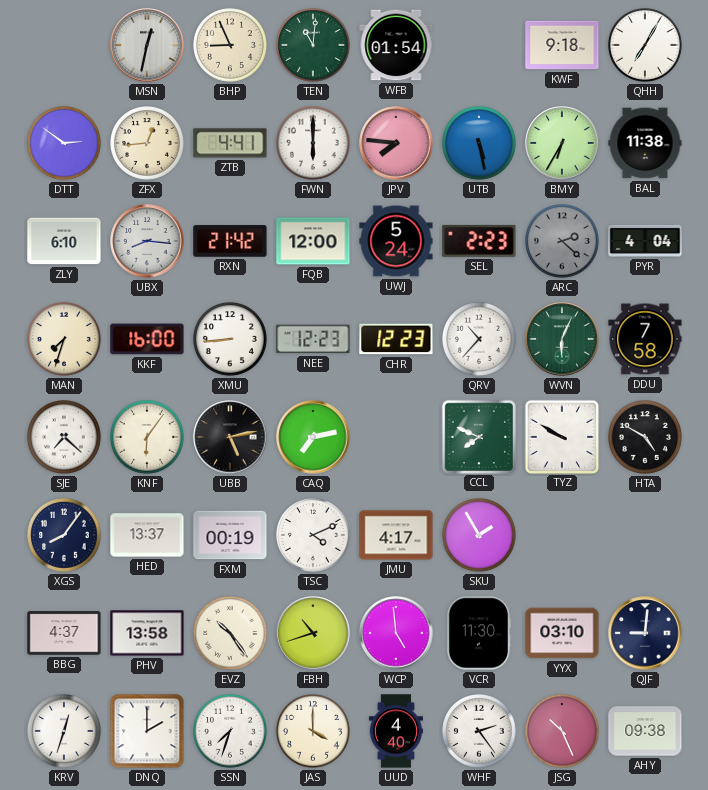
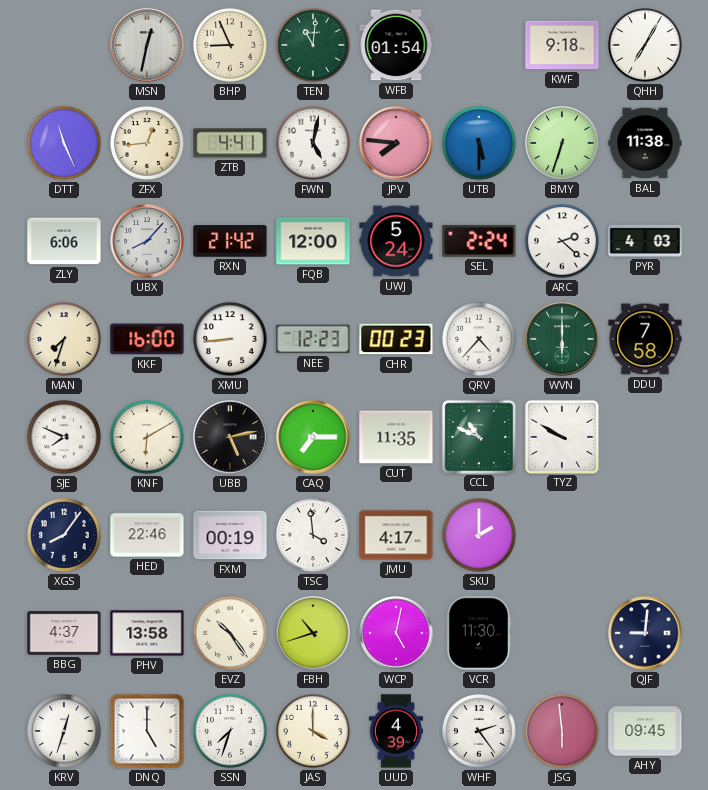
DTT: 2:51 -> 11:26
FWN: 6:00 -> 5:02
UTB: 5:28 -> 5:30
BMY: 6:35 -> 6:33
ZLY: 6:10 -> 6:06
UBX: 8:16 -> 8:07
SEL: 2:23 -> 2:24
ARC dial: grey -> white
PYR: 4:04 -> 4:03
CHR: 12:23 -> 00:23
QRV: 10:37 -> 4:37
WVN: 6:04 -> 6:00
SJE: 7:22 -> 7:49
KNF: 6:06 -> 6:10
CAQ: 7:13 -> 7:15
CUT: none -> 11:35
CCL: 7:49 -> 10:49
HTA: 4:50 -> none
HED: 13:37 -> 22:46
TSC: 4:11 -> 3:59
SKU: 1:55 -> 2:00
WCP: 4:59 -> 5:02
YYX: 03:10 -> none
DNQ: 2:00 -> 5:00
UUD: 4:40 -> 4:39
JSG: 10:26 -> 5:59
AHY: 09:38 -> 09:45
